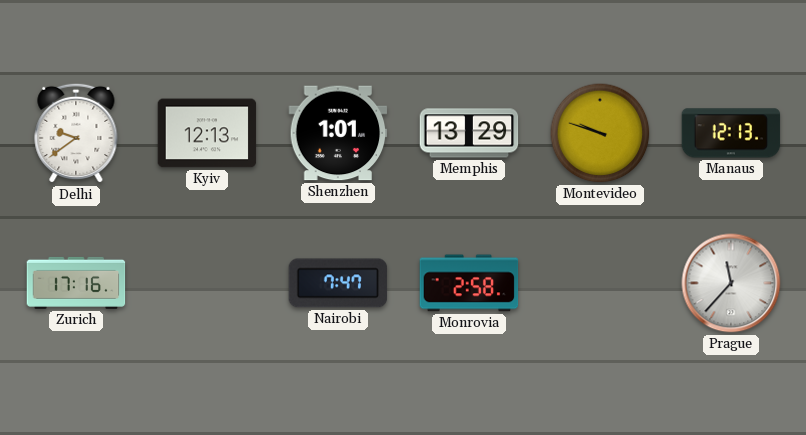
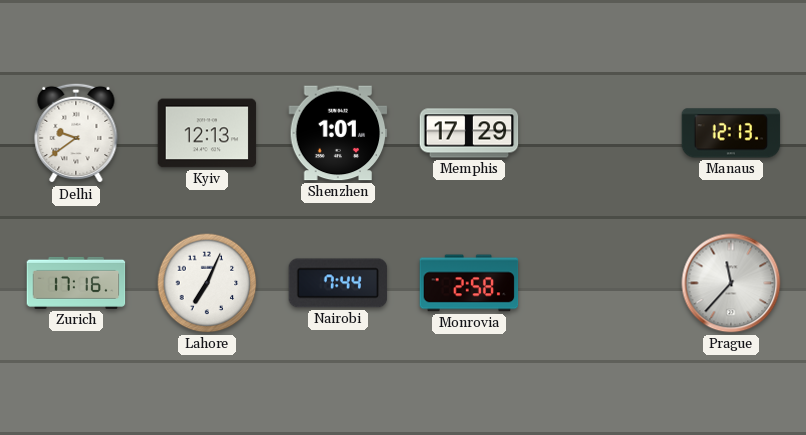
Memphis: 13:29 -> 17:29
Montevideo: 9:48 -> none
Lahore: none -> 7:04
Nairobi: 7:47 -> 7:44
